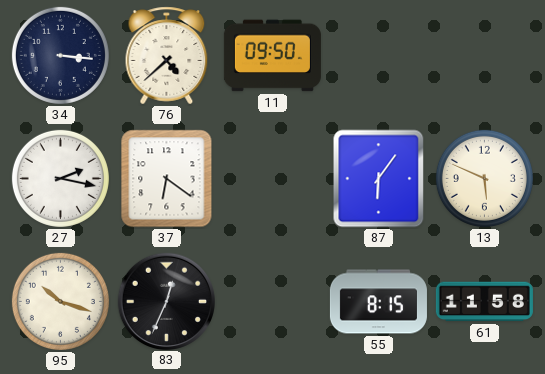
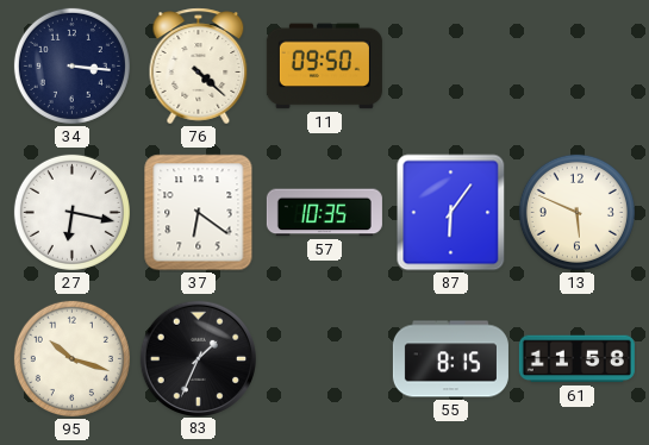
76: 4:38 -> 4:22
27: 2:17 -> 6:17
57: none -> 10:35
83: 12:34 -> 1:34
